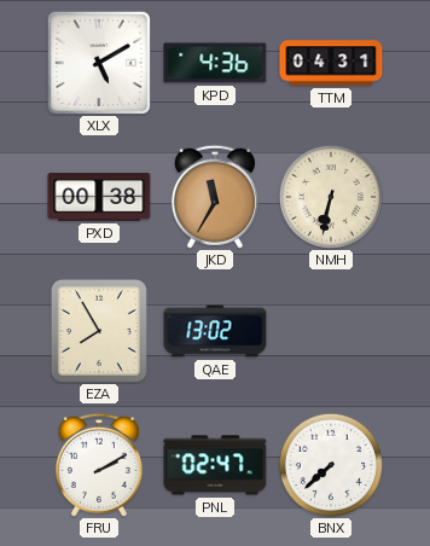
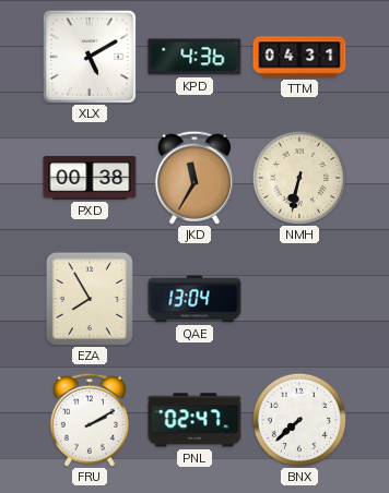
QAE: 13:02 -> 13:04
